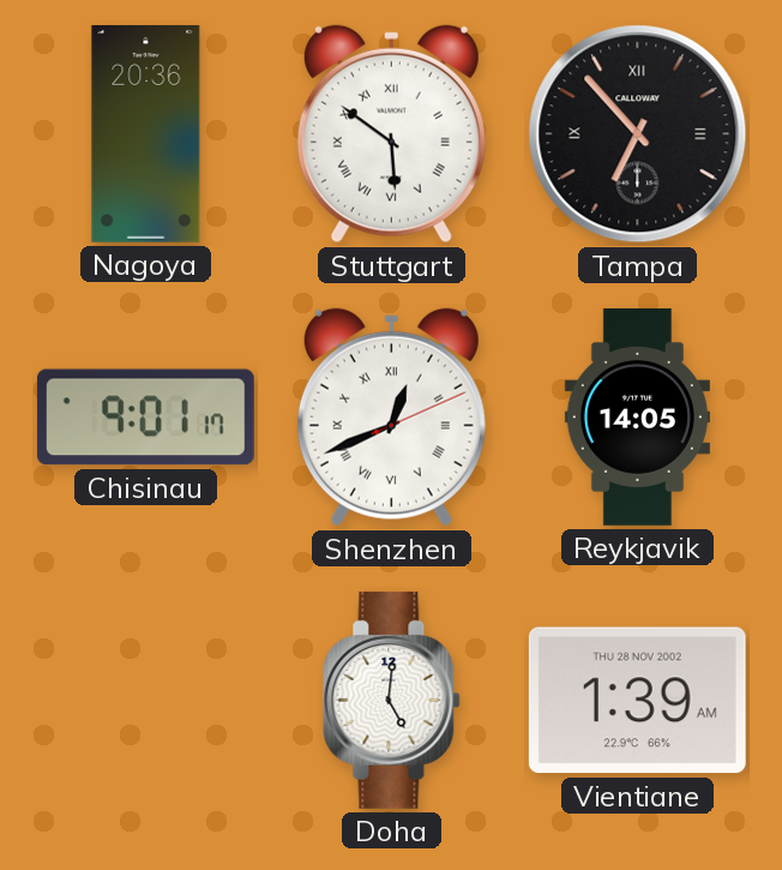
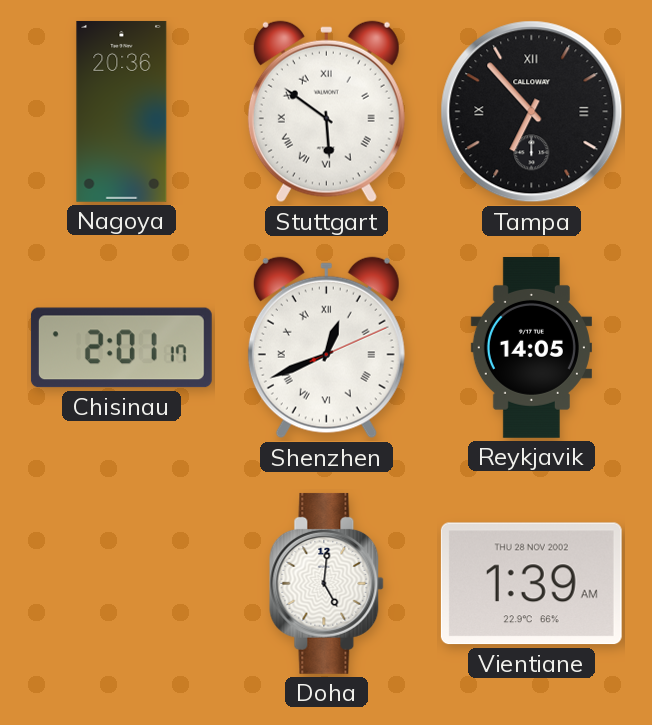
Chisinau: 9:01 -> 2:01
